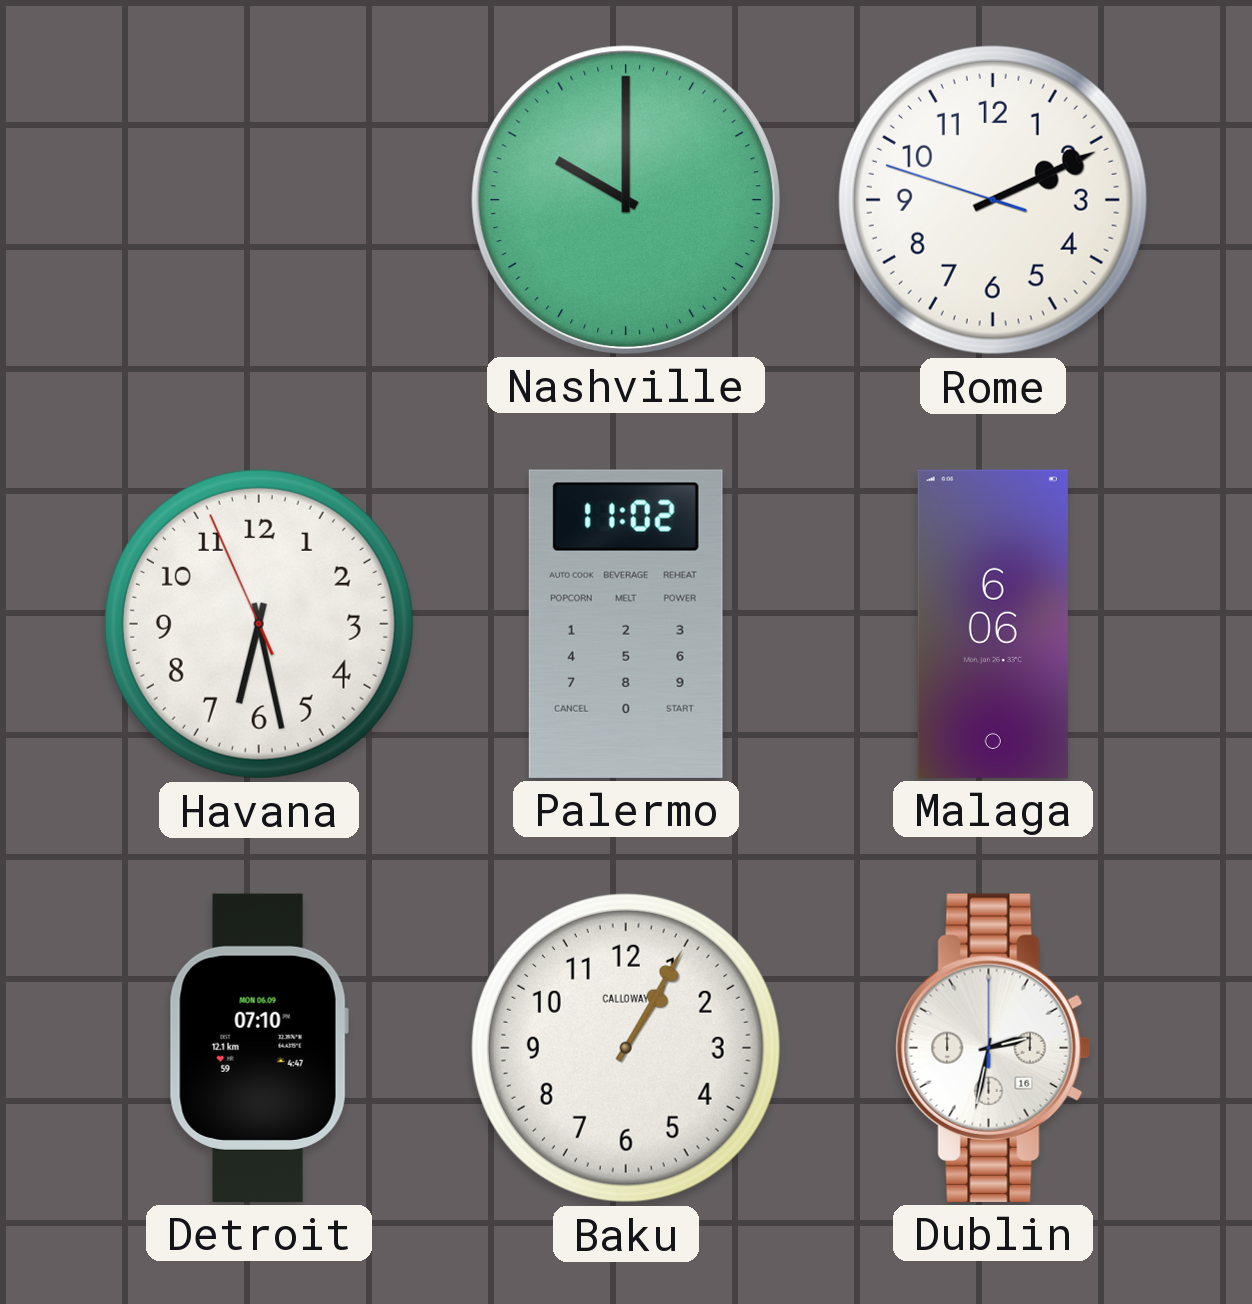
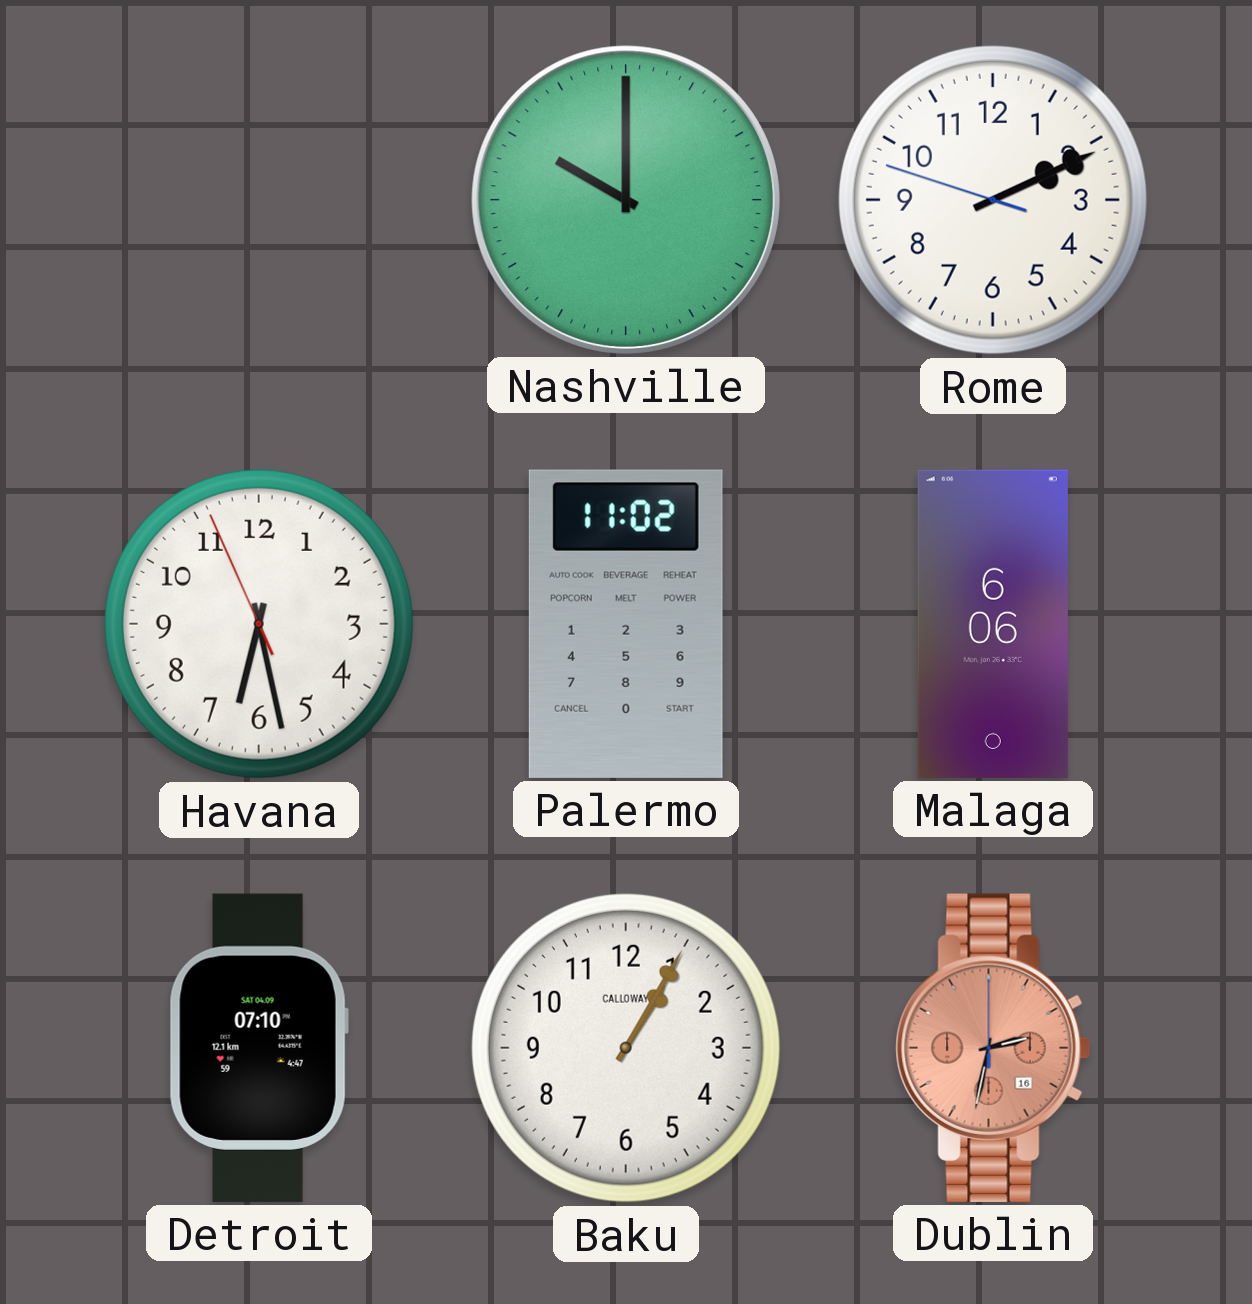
Detroit date: MON 06.09 -> SAT 04.09
Dublin dial: white -> salmon
